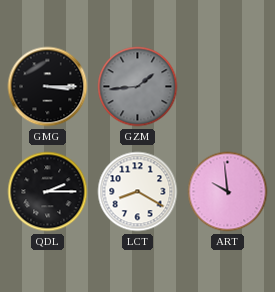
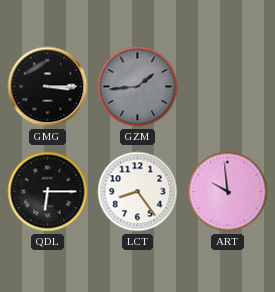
QDL: 2:15 -> 6:15
LCT: 8:20 -> 8:24
